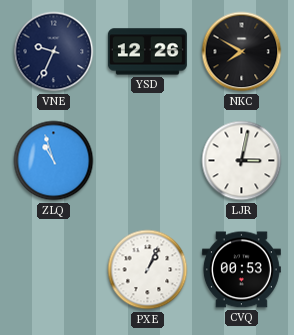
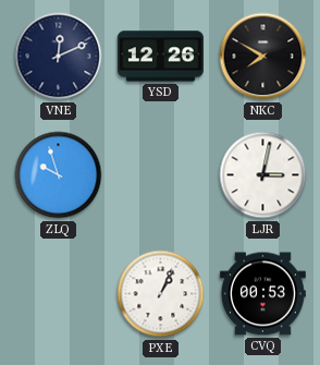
VNE: 9:34 -> 12:11
ZLQ: 10:57 -> 9:57
